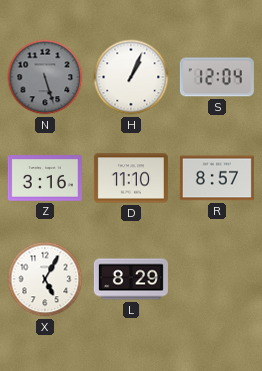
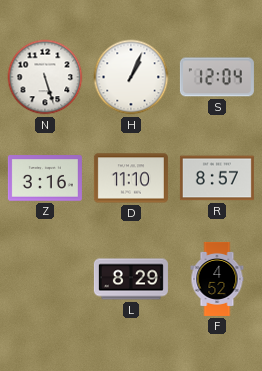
N dial: grey -> white
X: 5:05 -> none
F: none -> 4:52
